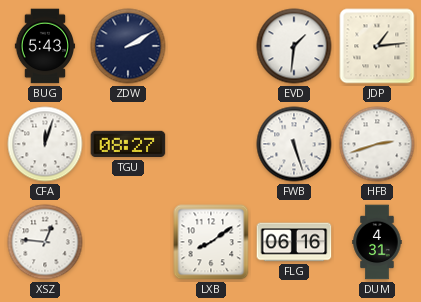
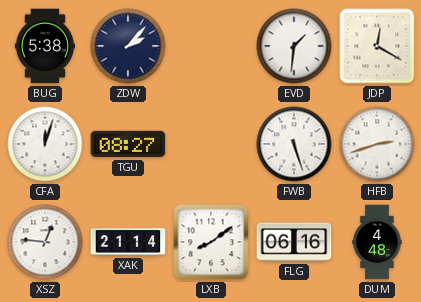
BUG: 5:43 -> 5:38
ZDW: 2:10 -> 2:07
JDP: 1:14 -> 12:20
XAK: none -> 21:14
DUM: 4:31 -> 4:48
